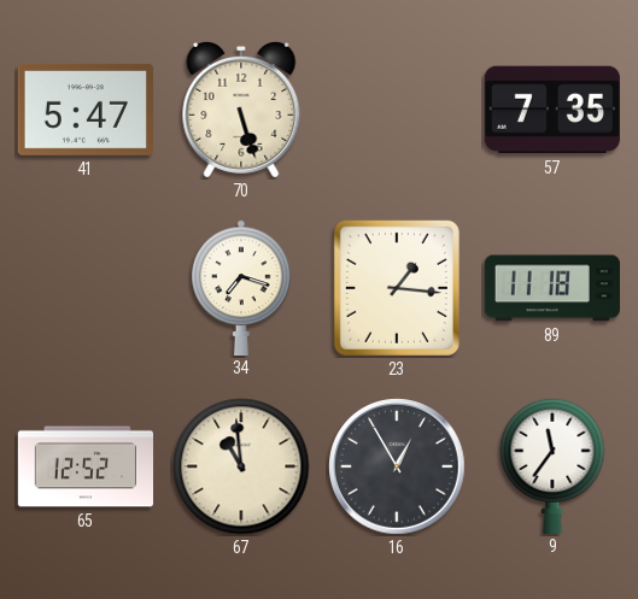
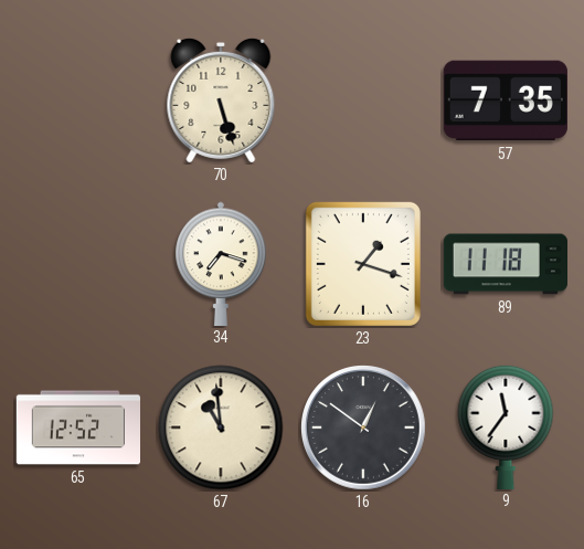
41: 5:47 -> none
23: 1:16 -> 1:18
16: 12:55 -> 12:51
